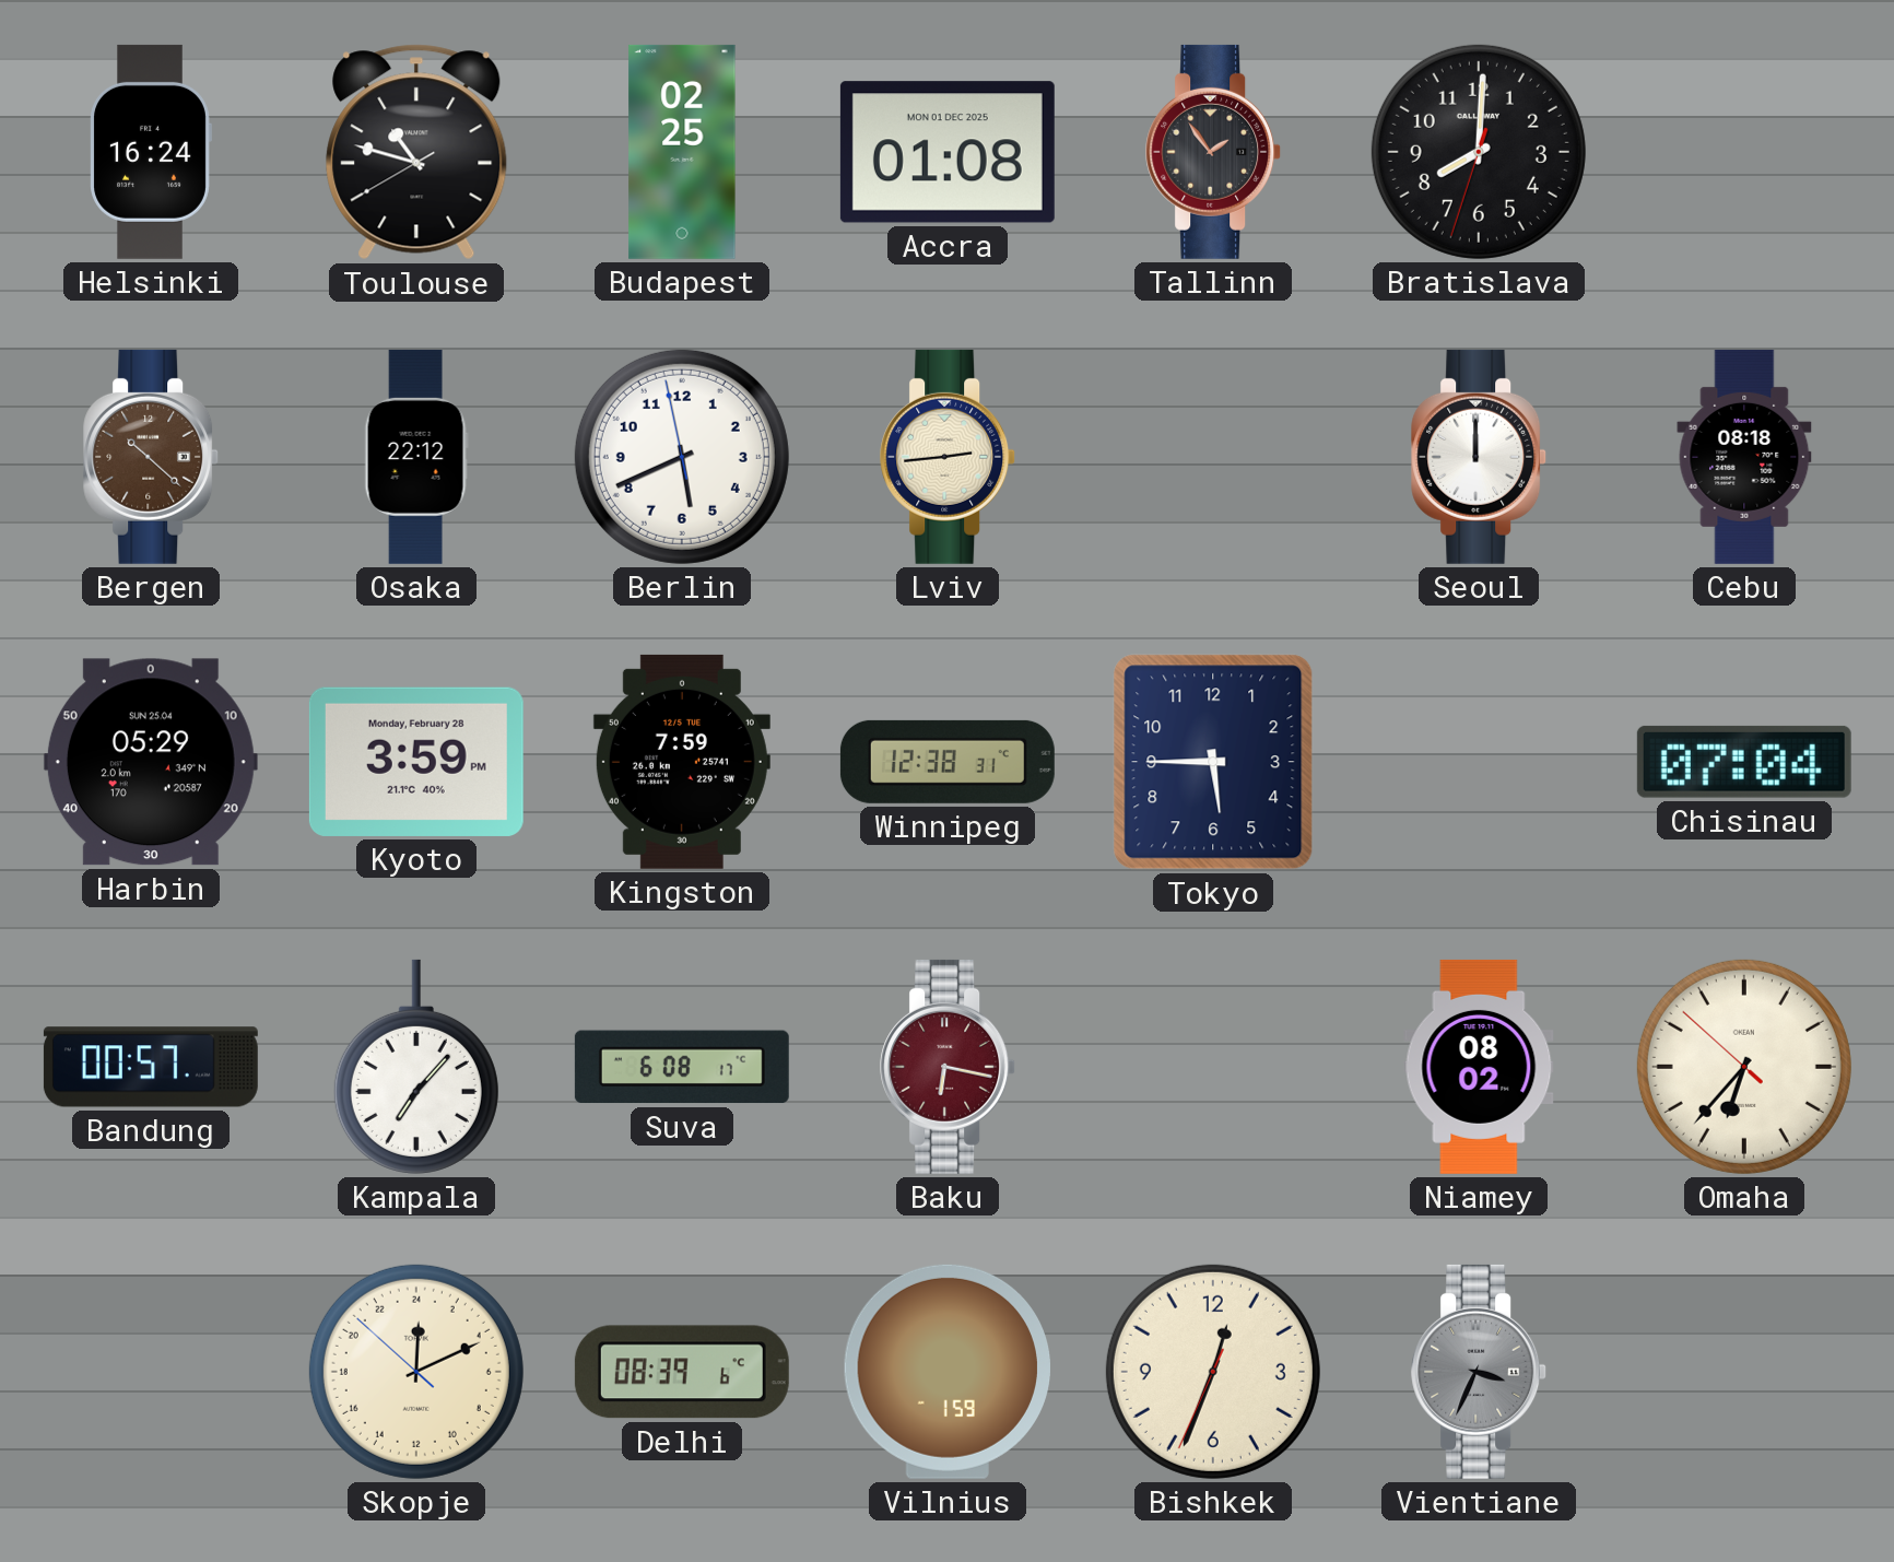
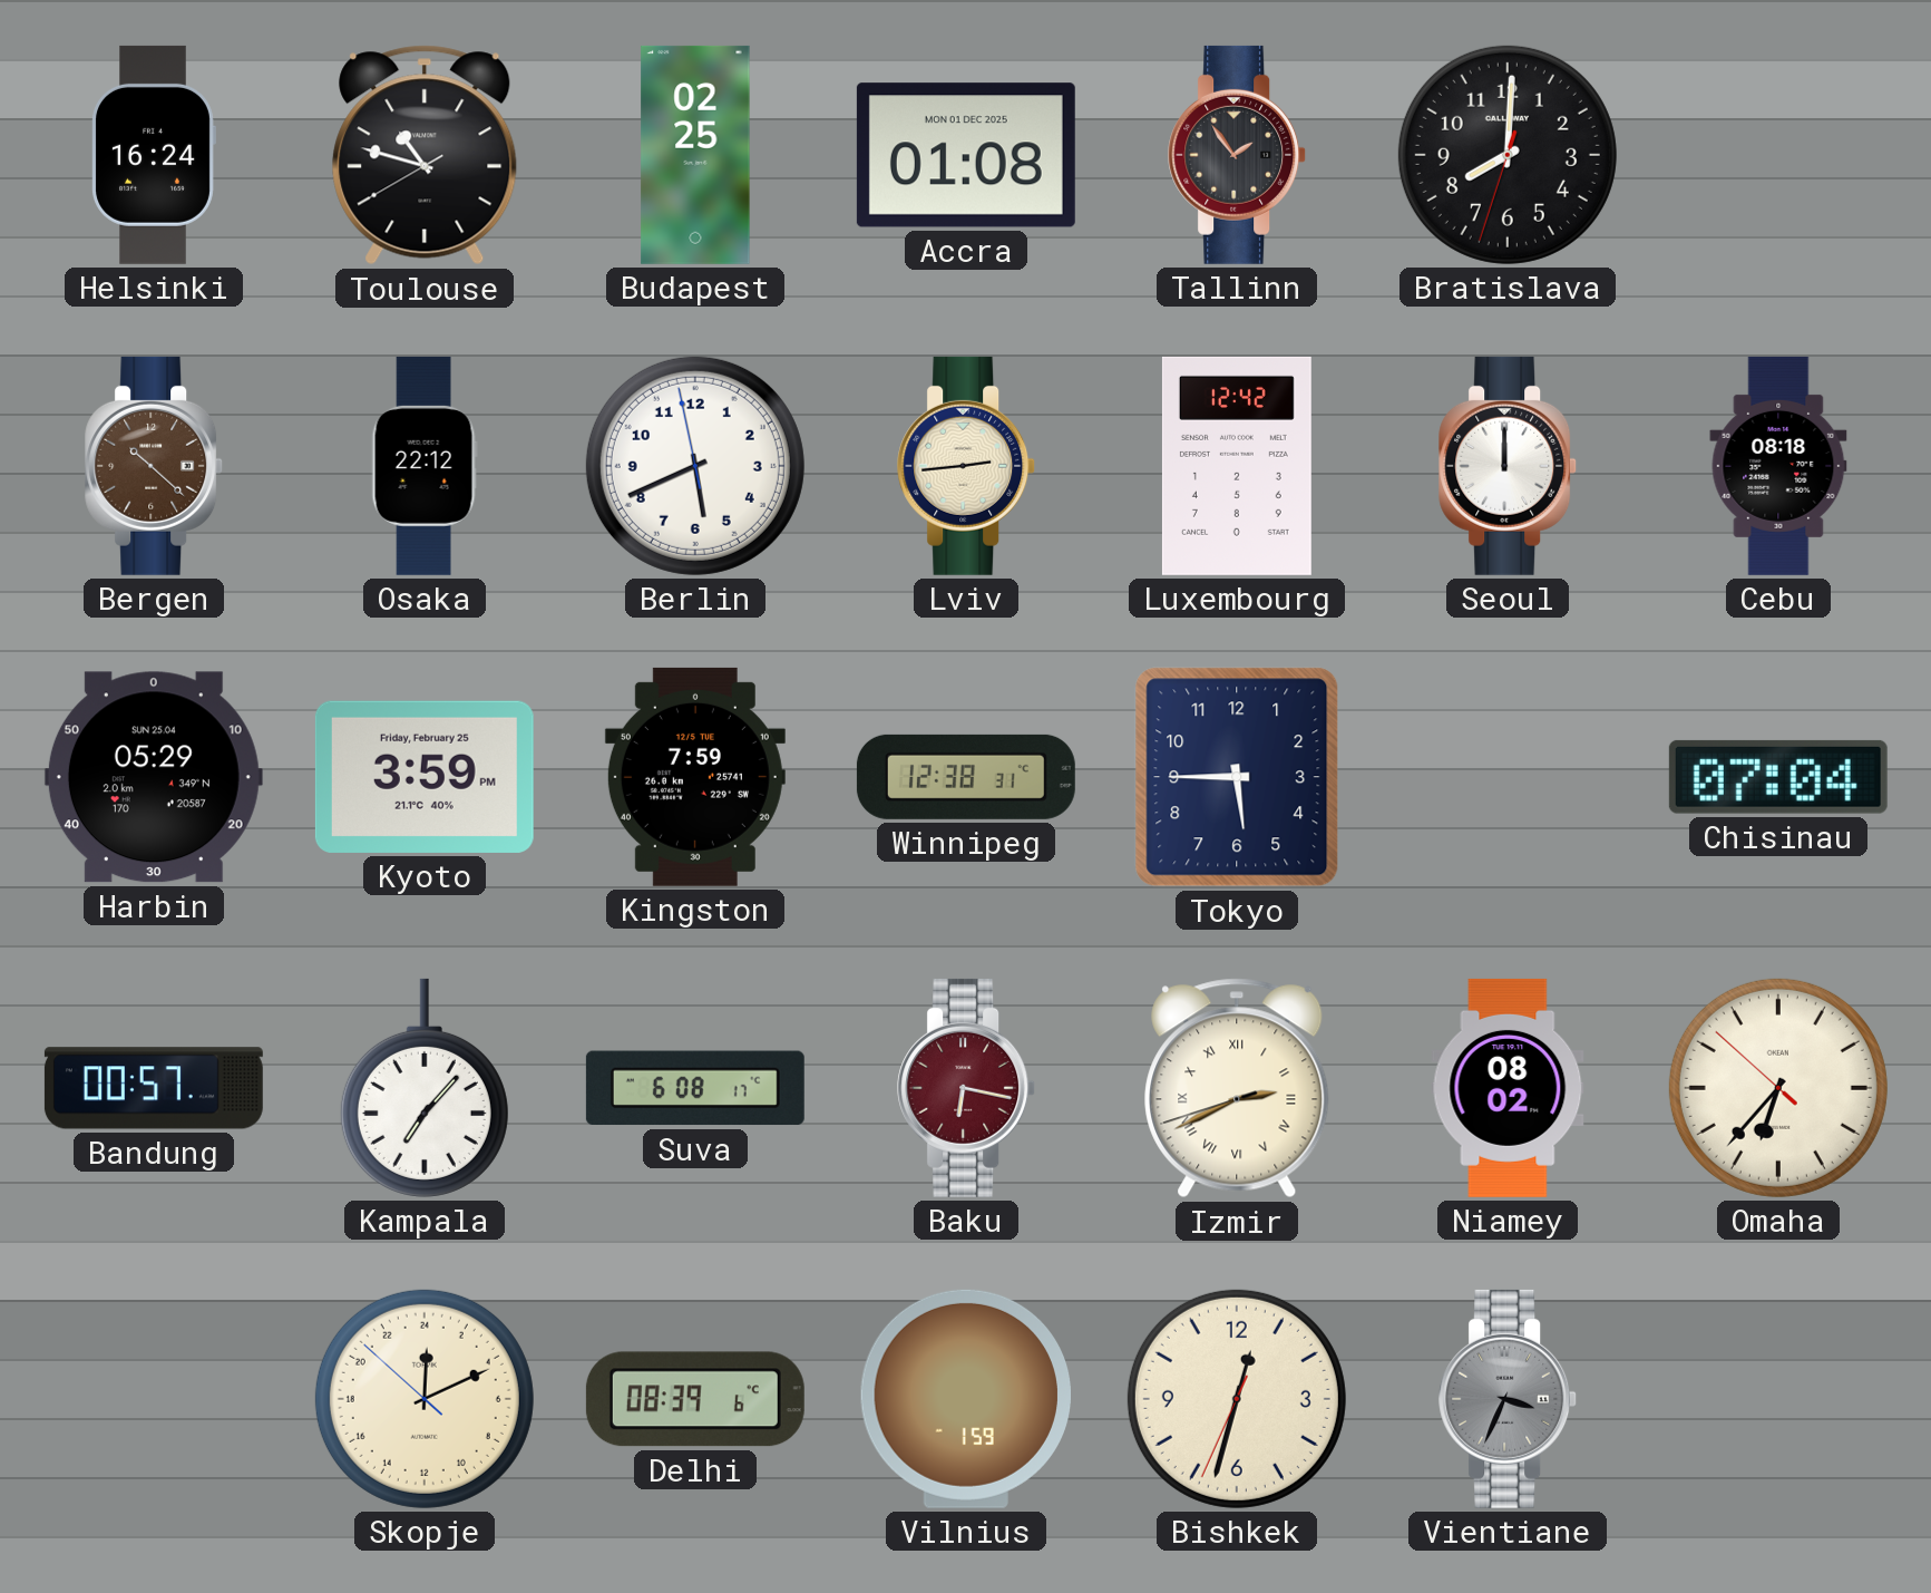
Luxembourg: none -> 12:42
Kyoto date: Monday, February 28 -> Friday, February 25
Izmir: none -> 2:40
Bishkek: 12:33 -> 12:32
